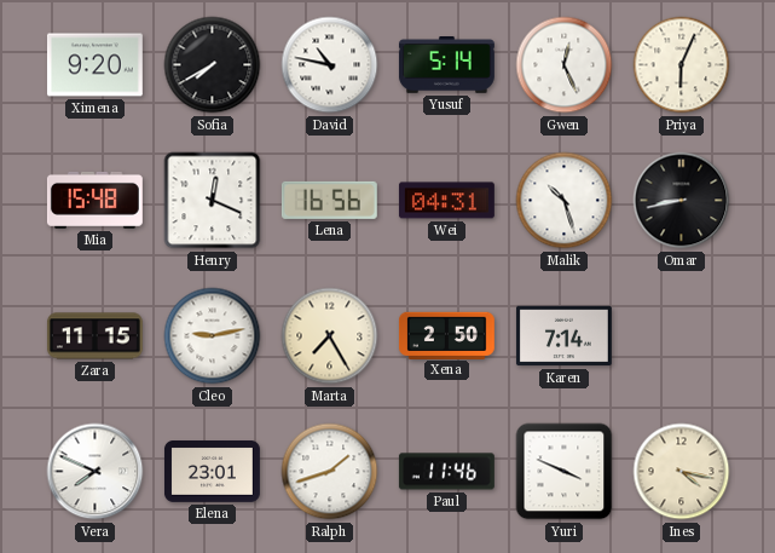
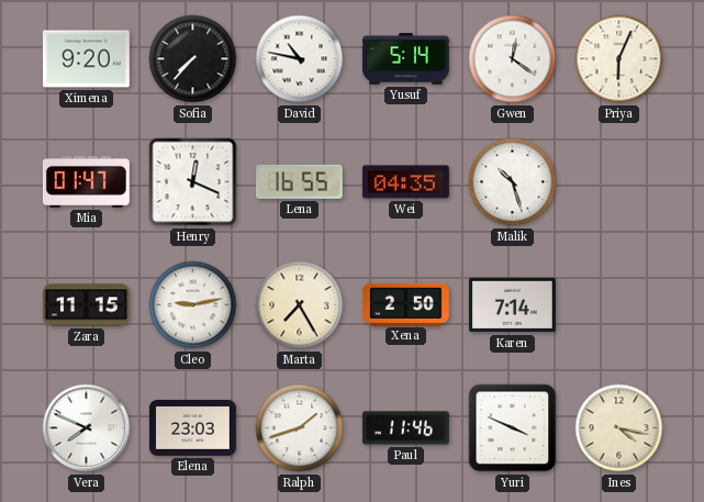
Sofia: 7:40 -> 7:37
Gwen: 12:26 -> 12:21
Mia: 15:48 -> 01:47
Lena: 16:56 -> 16:55
Wei: 04:31 -> 04:35
Omar: 8:43 -> none
Elena: 23:01 -> 23:03
